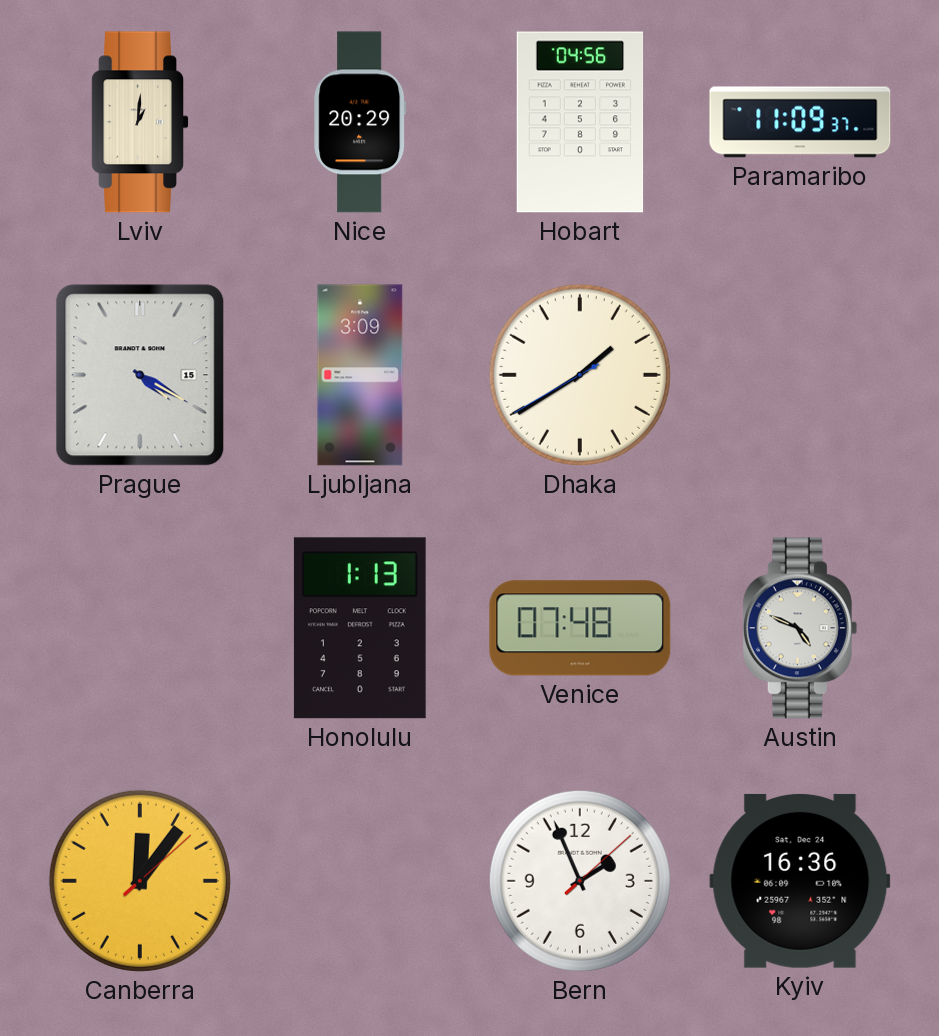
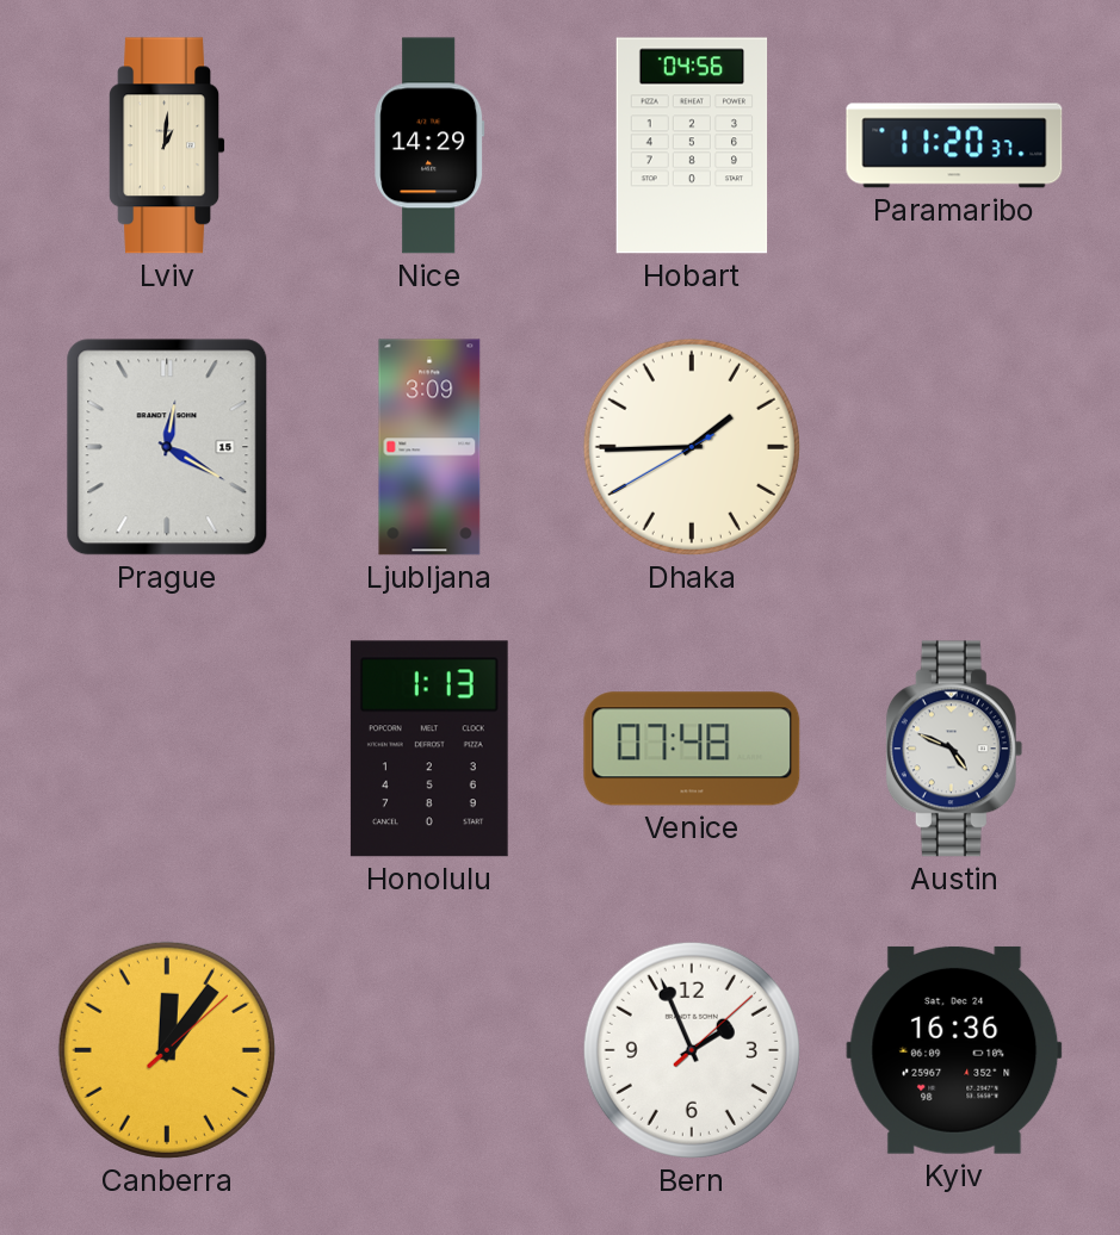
Nice: 20:29 -> 14:29
Paramaribo: 11:09 -> 11:20
Prague: 4:20 -> 12:20
Dhaka: 1:39 -> 1:44
